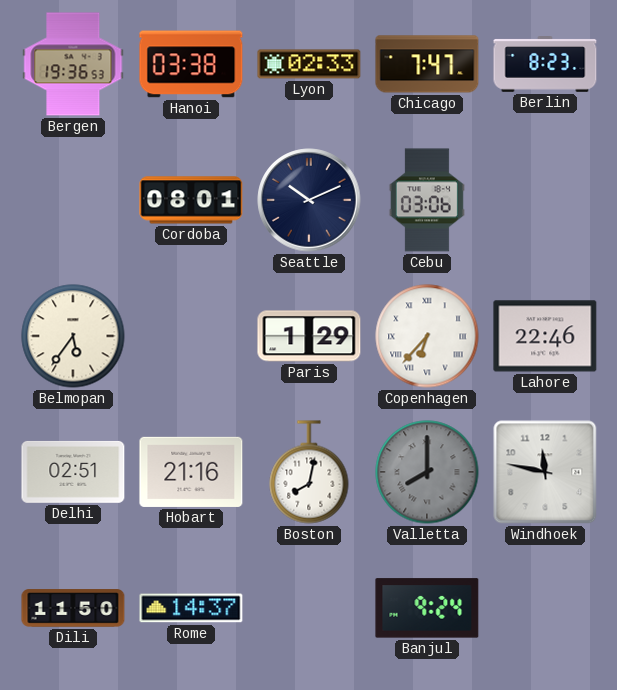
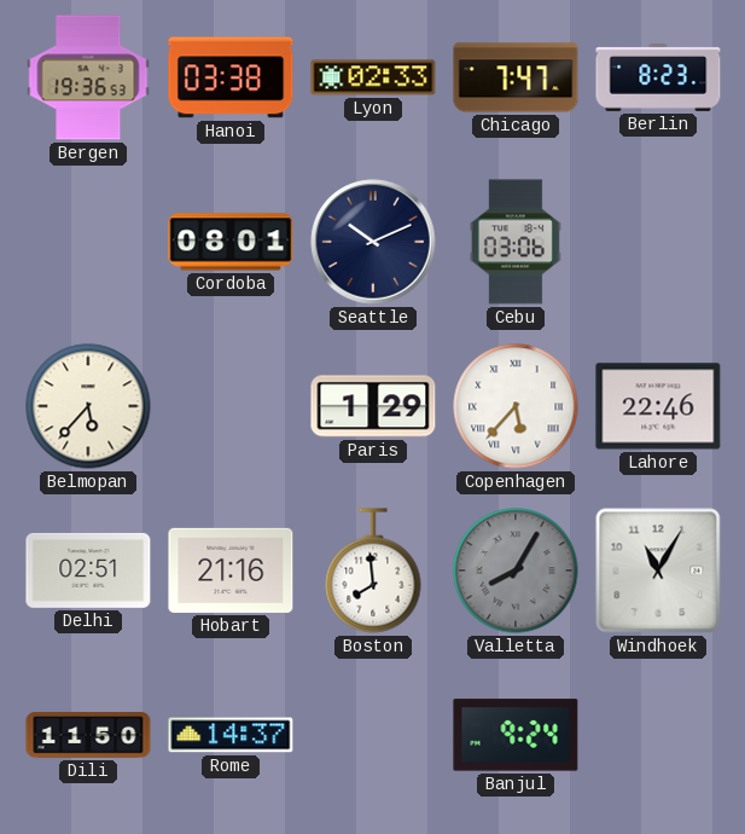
Belmopan: 5:36 -> 5:37
Copenhagen: 6:37 -> 5:37
Boston: 8:02 -> 7:59
Valletta: 8:00 -> 8:05
Windhoek: 11:47 -> 11:05
